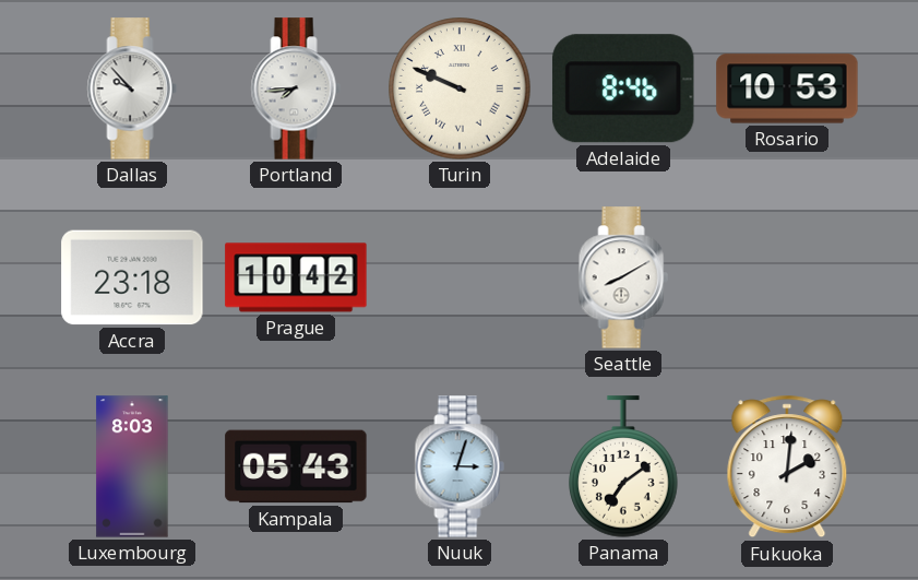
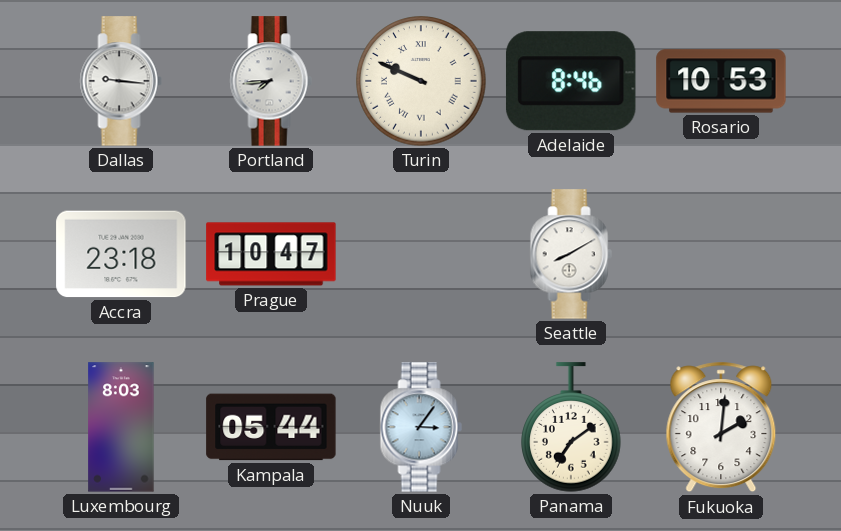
Dallas: 9:53 -> 9:16
Prague: 10:42 -> 10:47
Kampala: 05:43 -> 05:44
Nuuk: 3:03 -> 3:06
